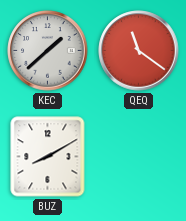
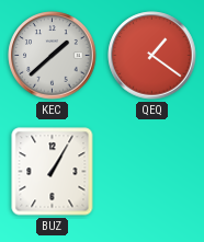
QEQ: 11:21 -> 1:21
BUZ: 8:10 -> 1:05
